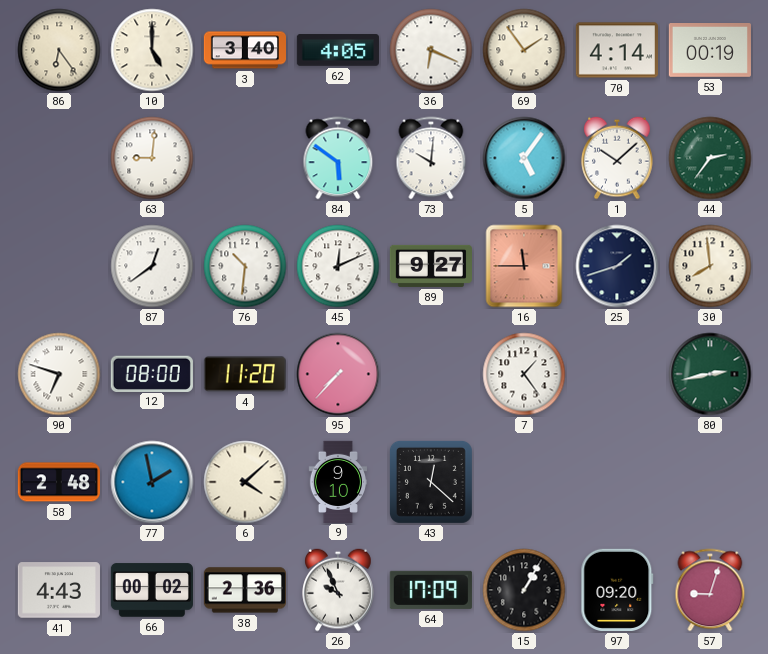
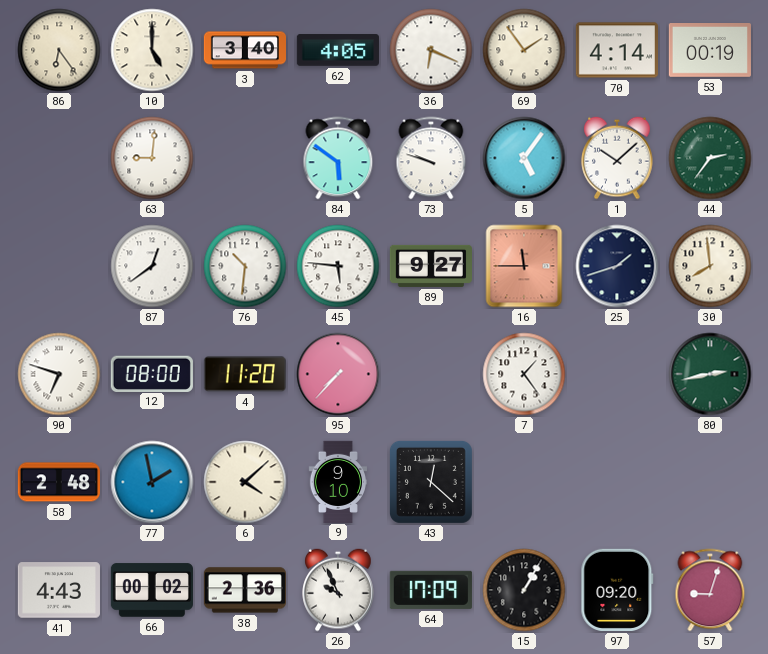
73: 10:01 -> 9:48
45: 12:11 -> 5:46
